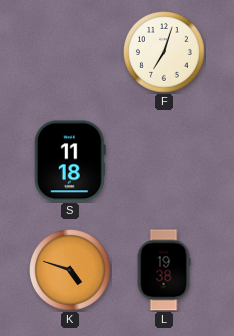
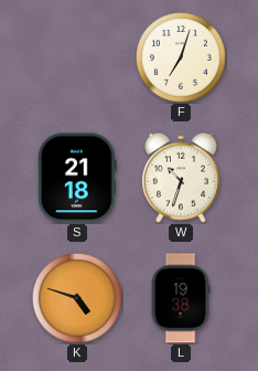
S: 11:18 -> 21:18
W: none -> 10:33
